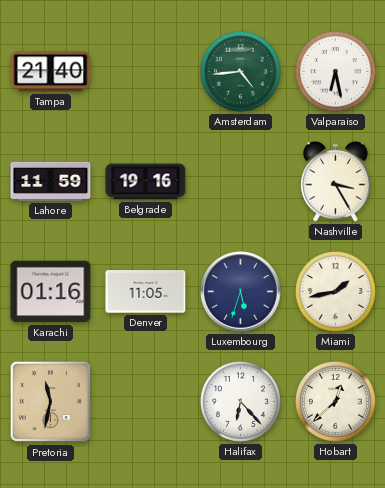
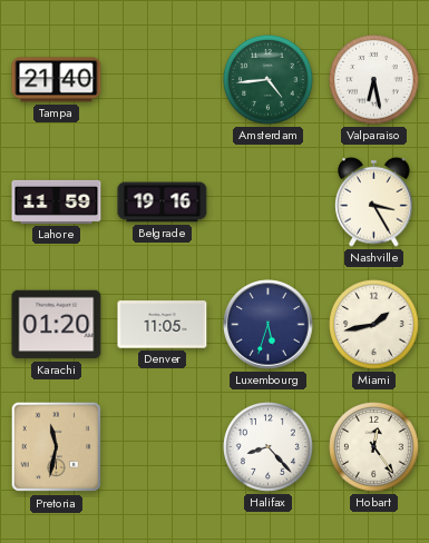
Karachi: 01:16 -> 01:20
Halifax: 6:23 -> 8:23
Hobart: 12:38 -> 12:24
